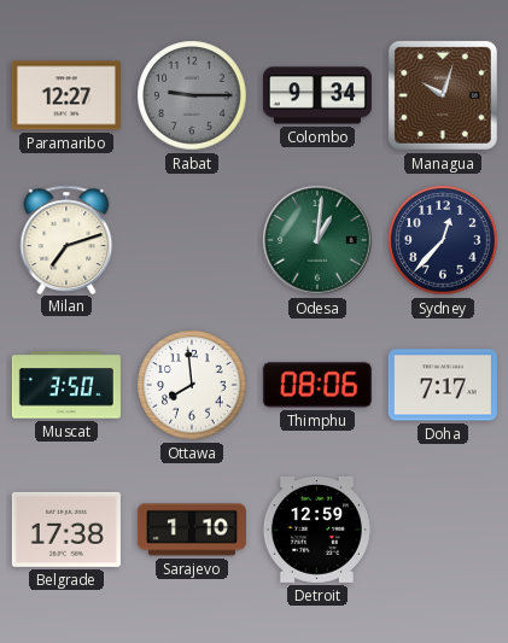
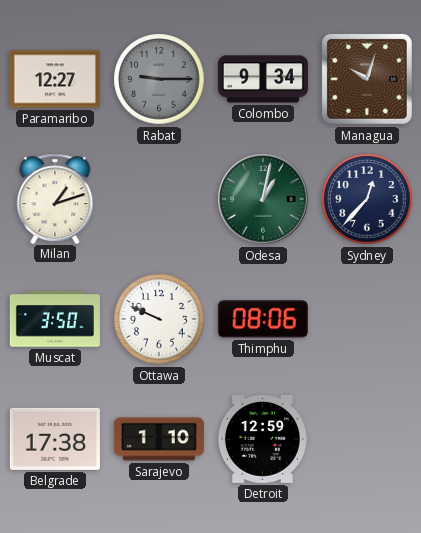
Milan: 7:12 -> 1:12
Odesa: 1:01 -> 1:02
Ottawa: 7:59 -> 9:49
Doha: 7:17 -> none
